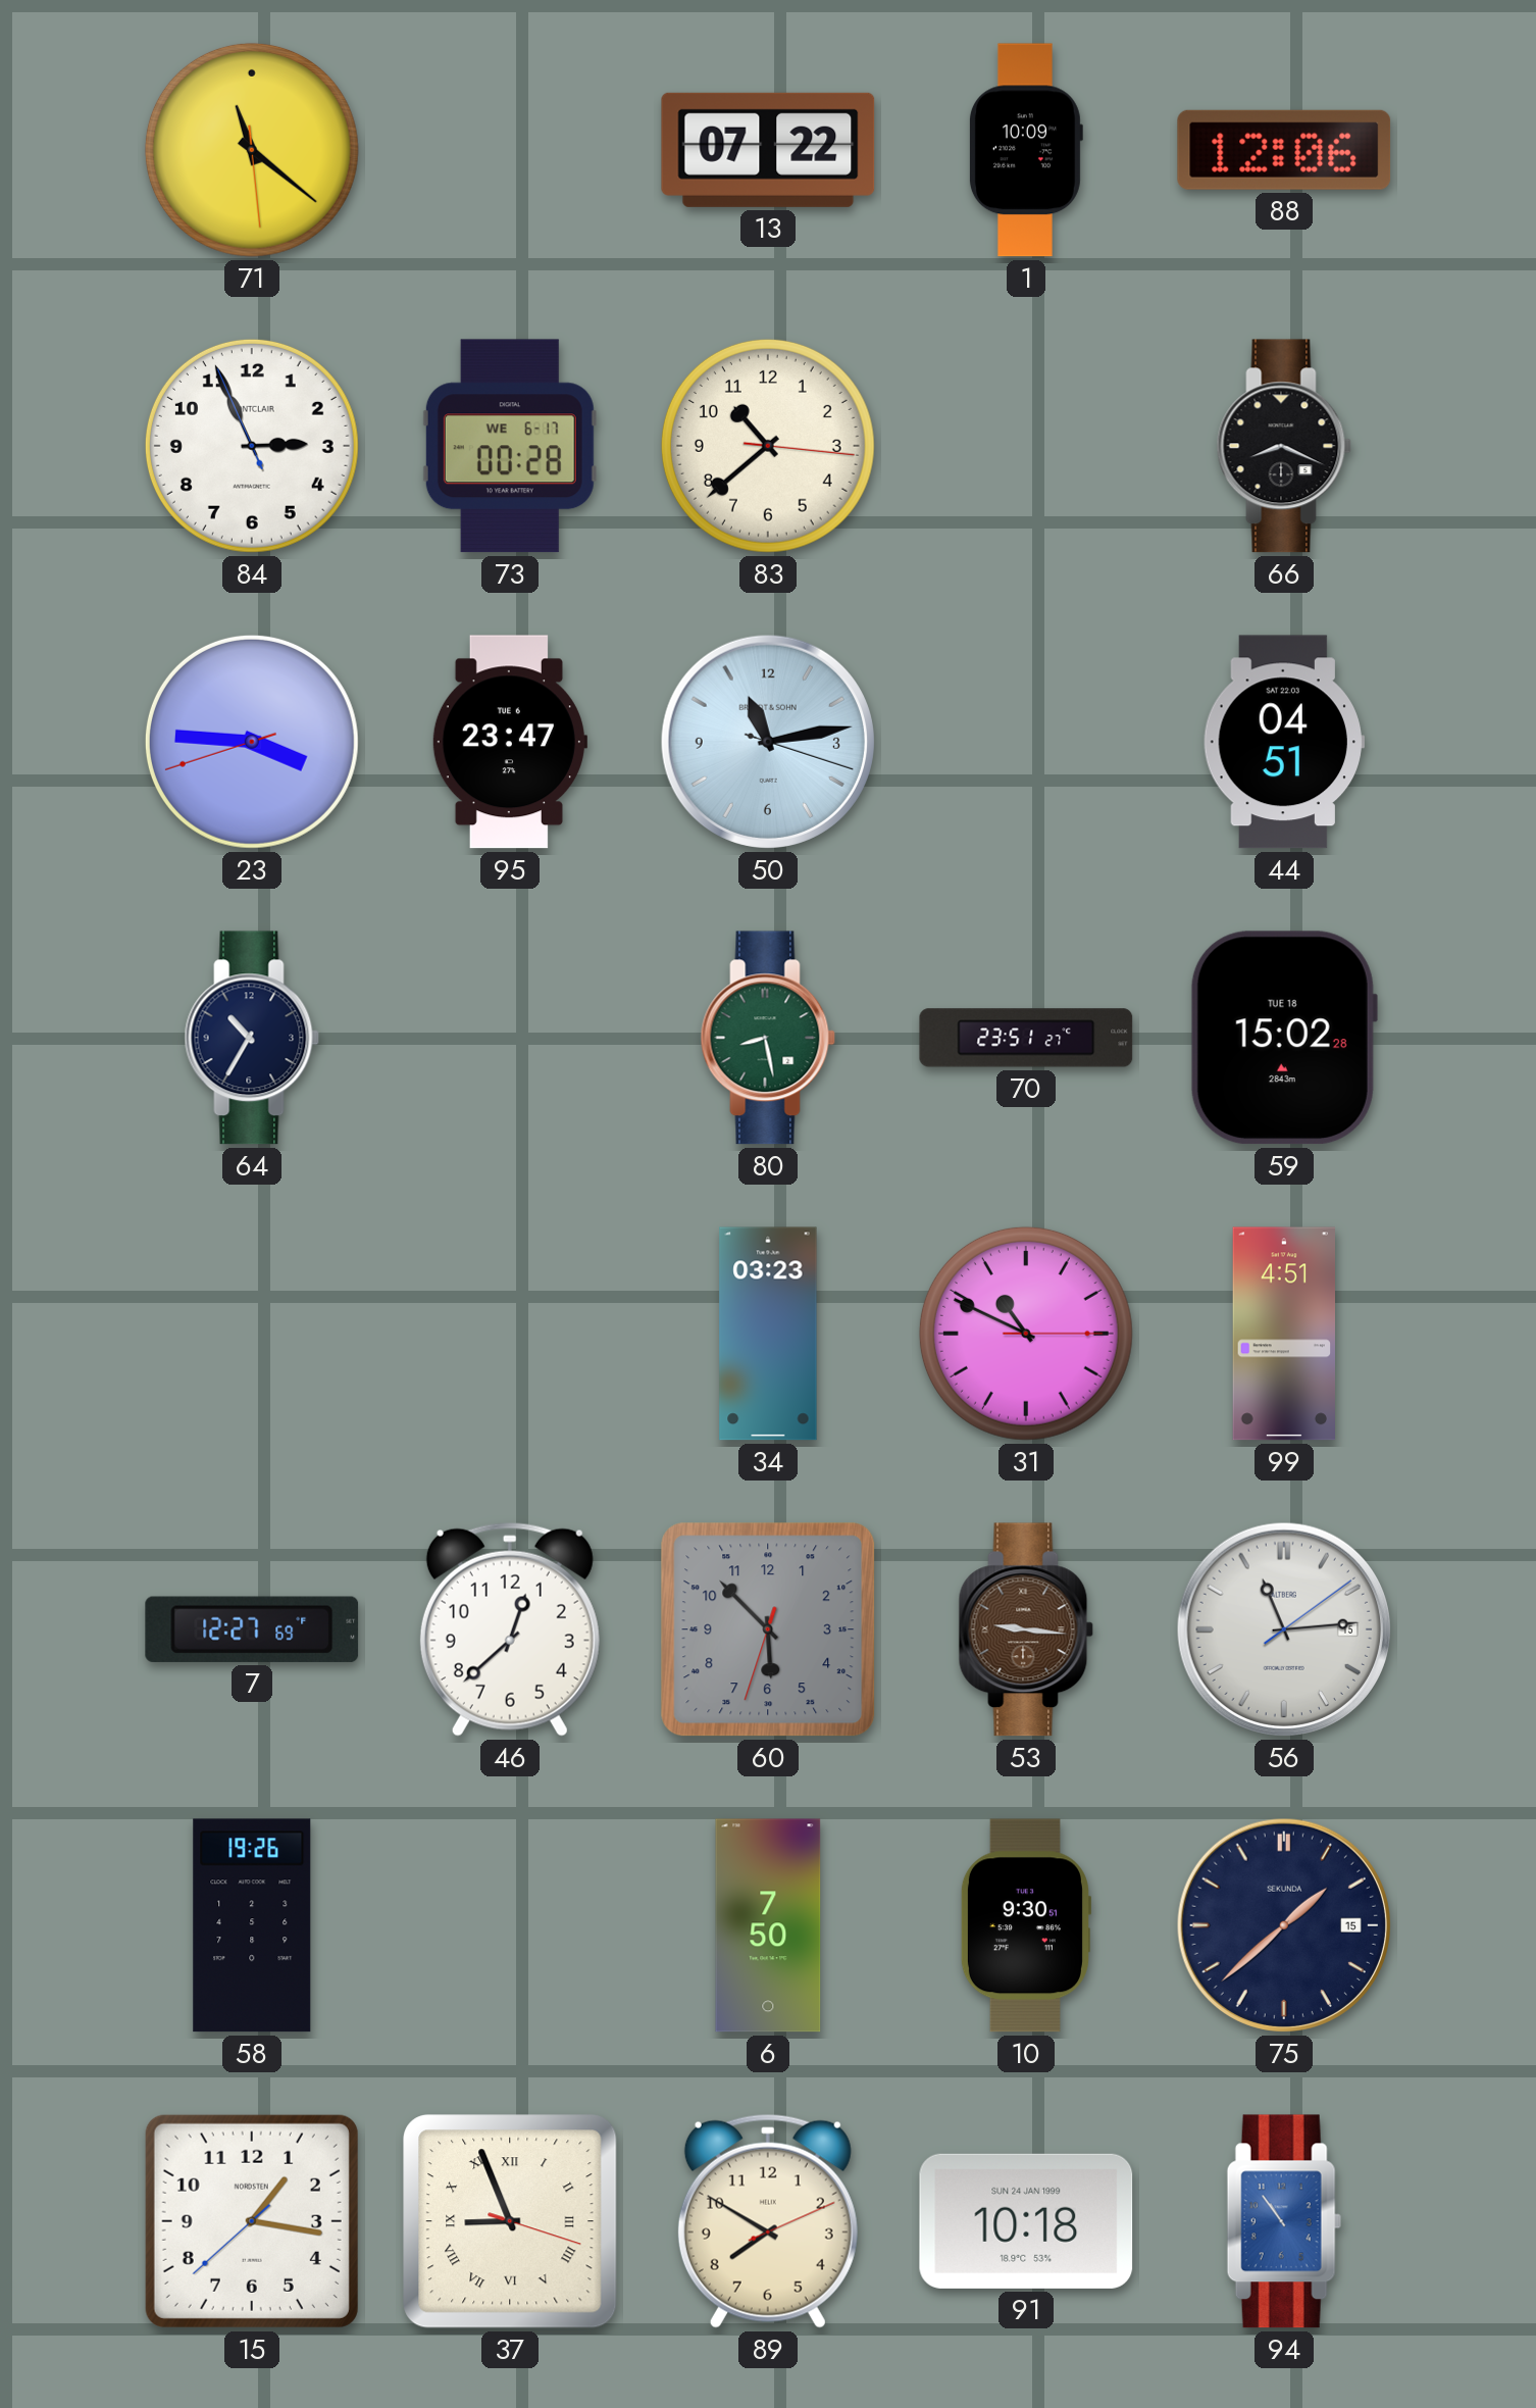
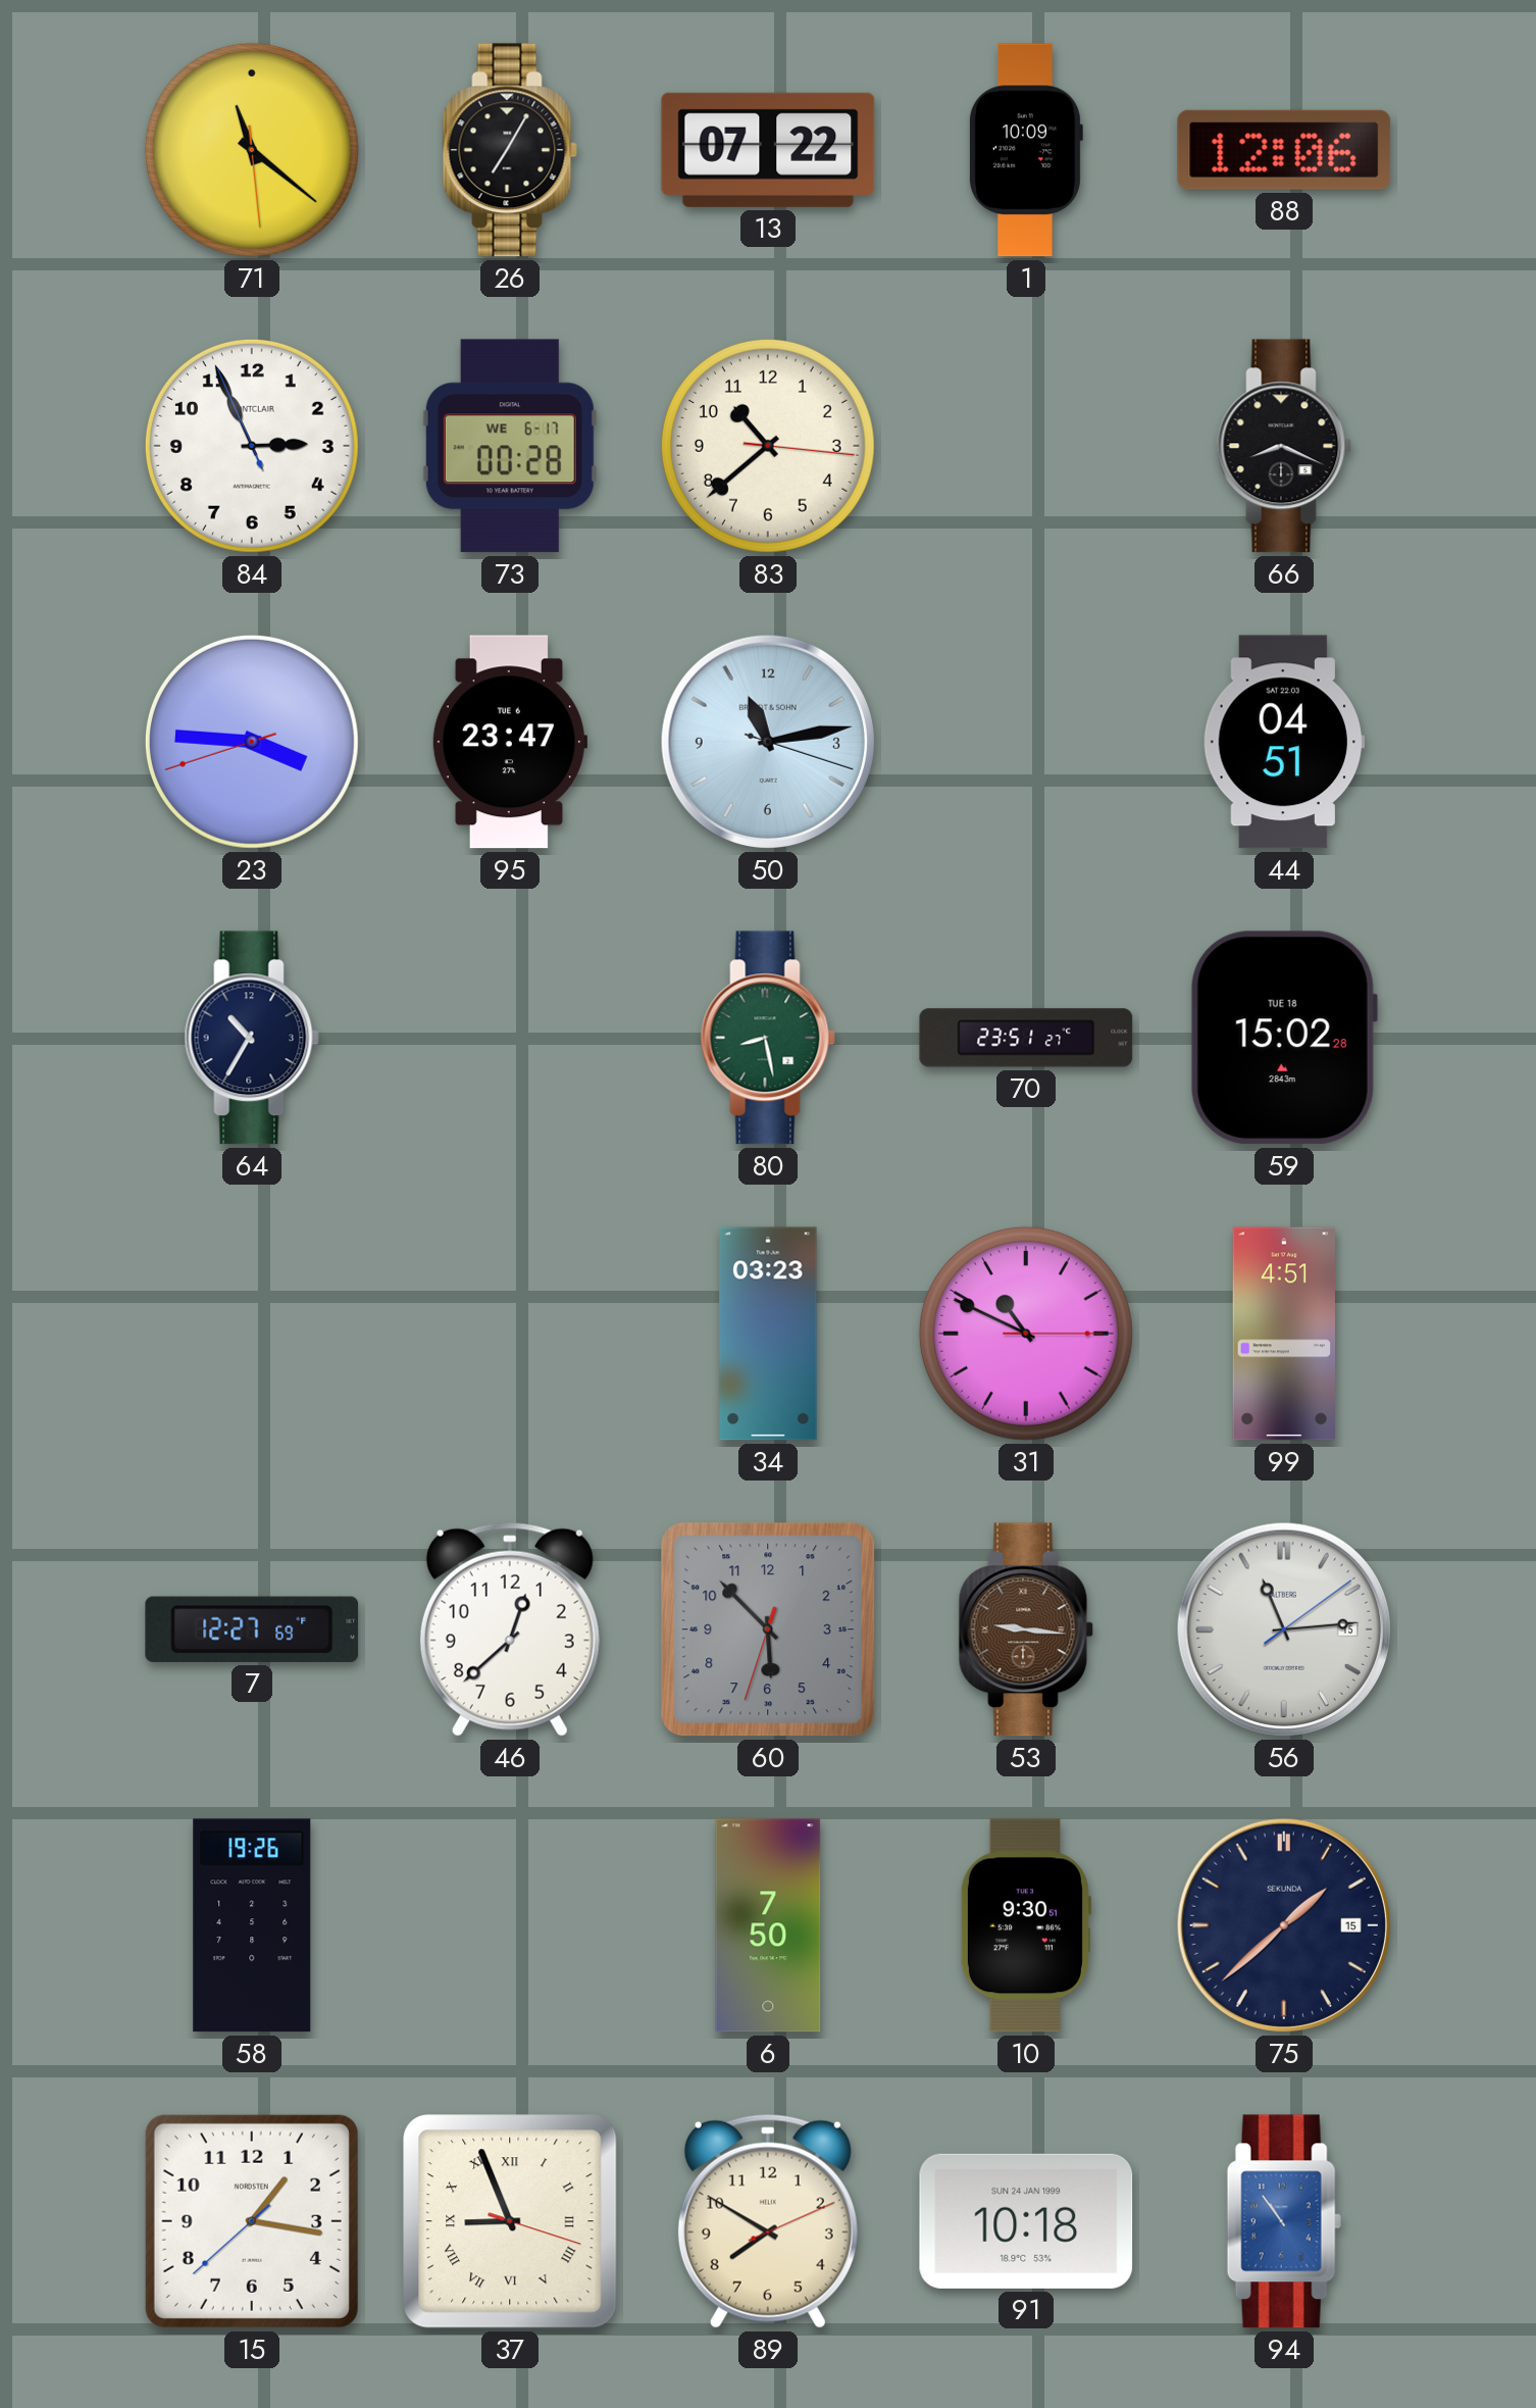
26: none -> 7:05
